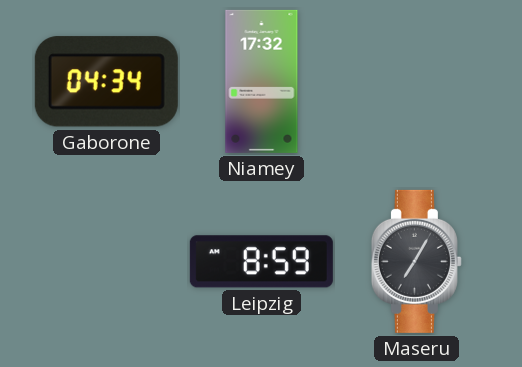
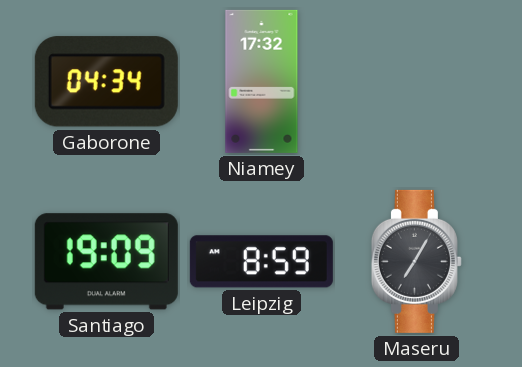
Santiago: none -> 19:09
